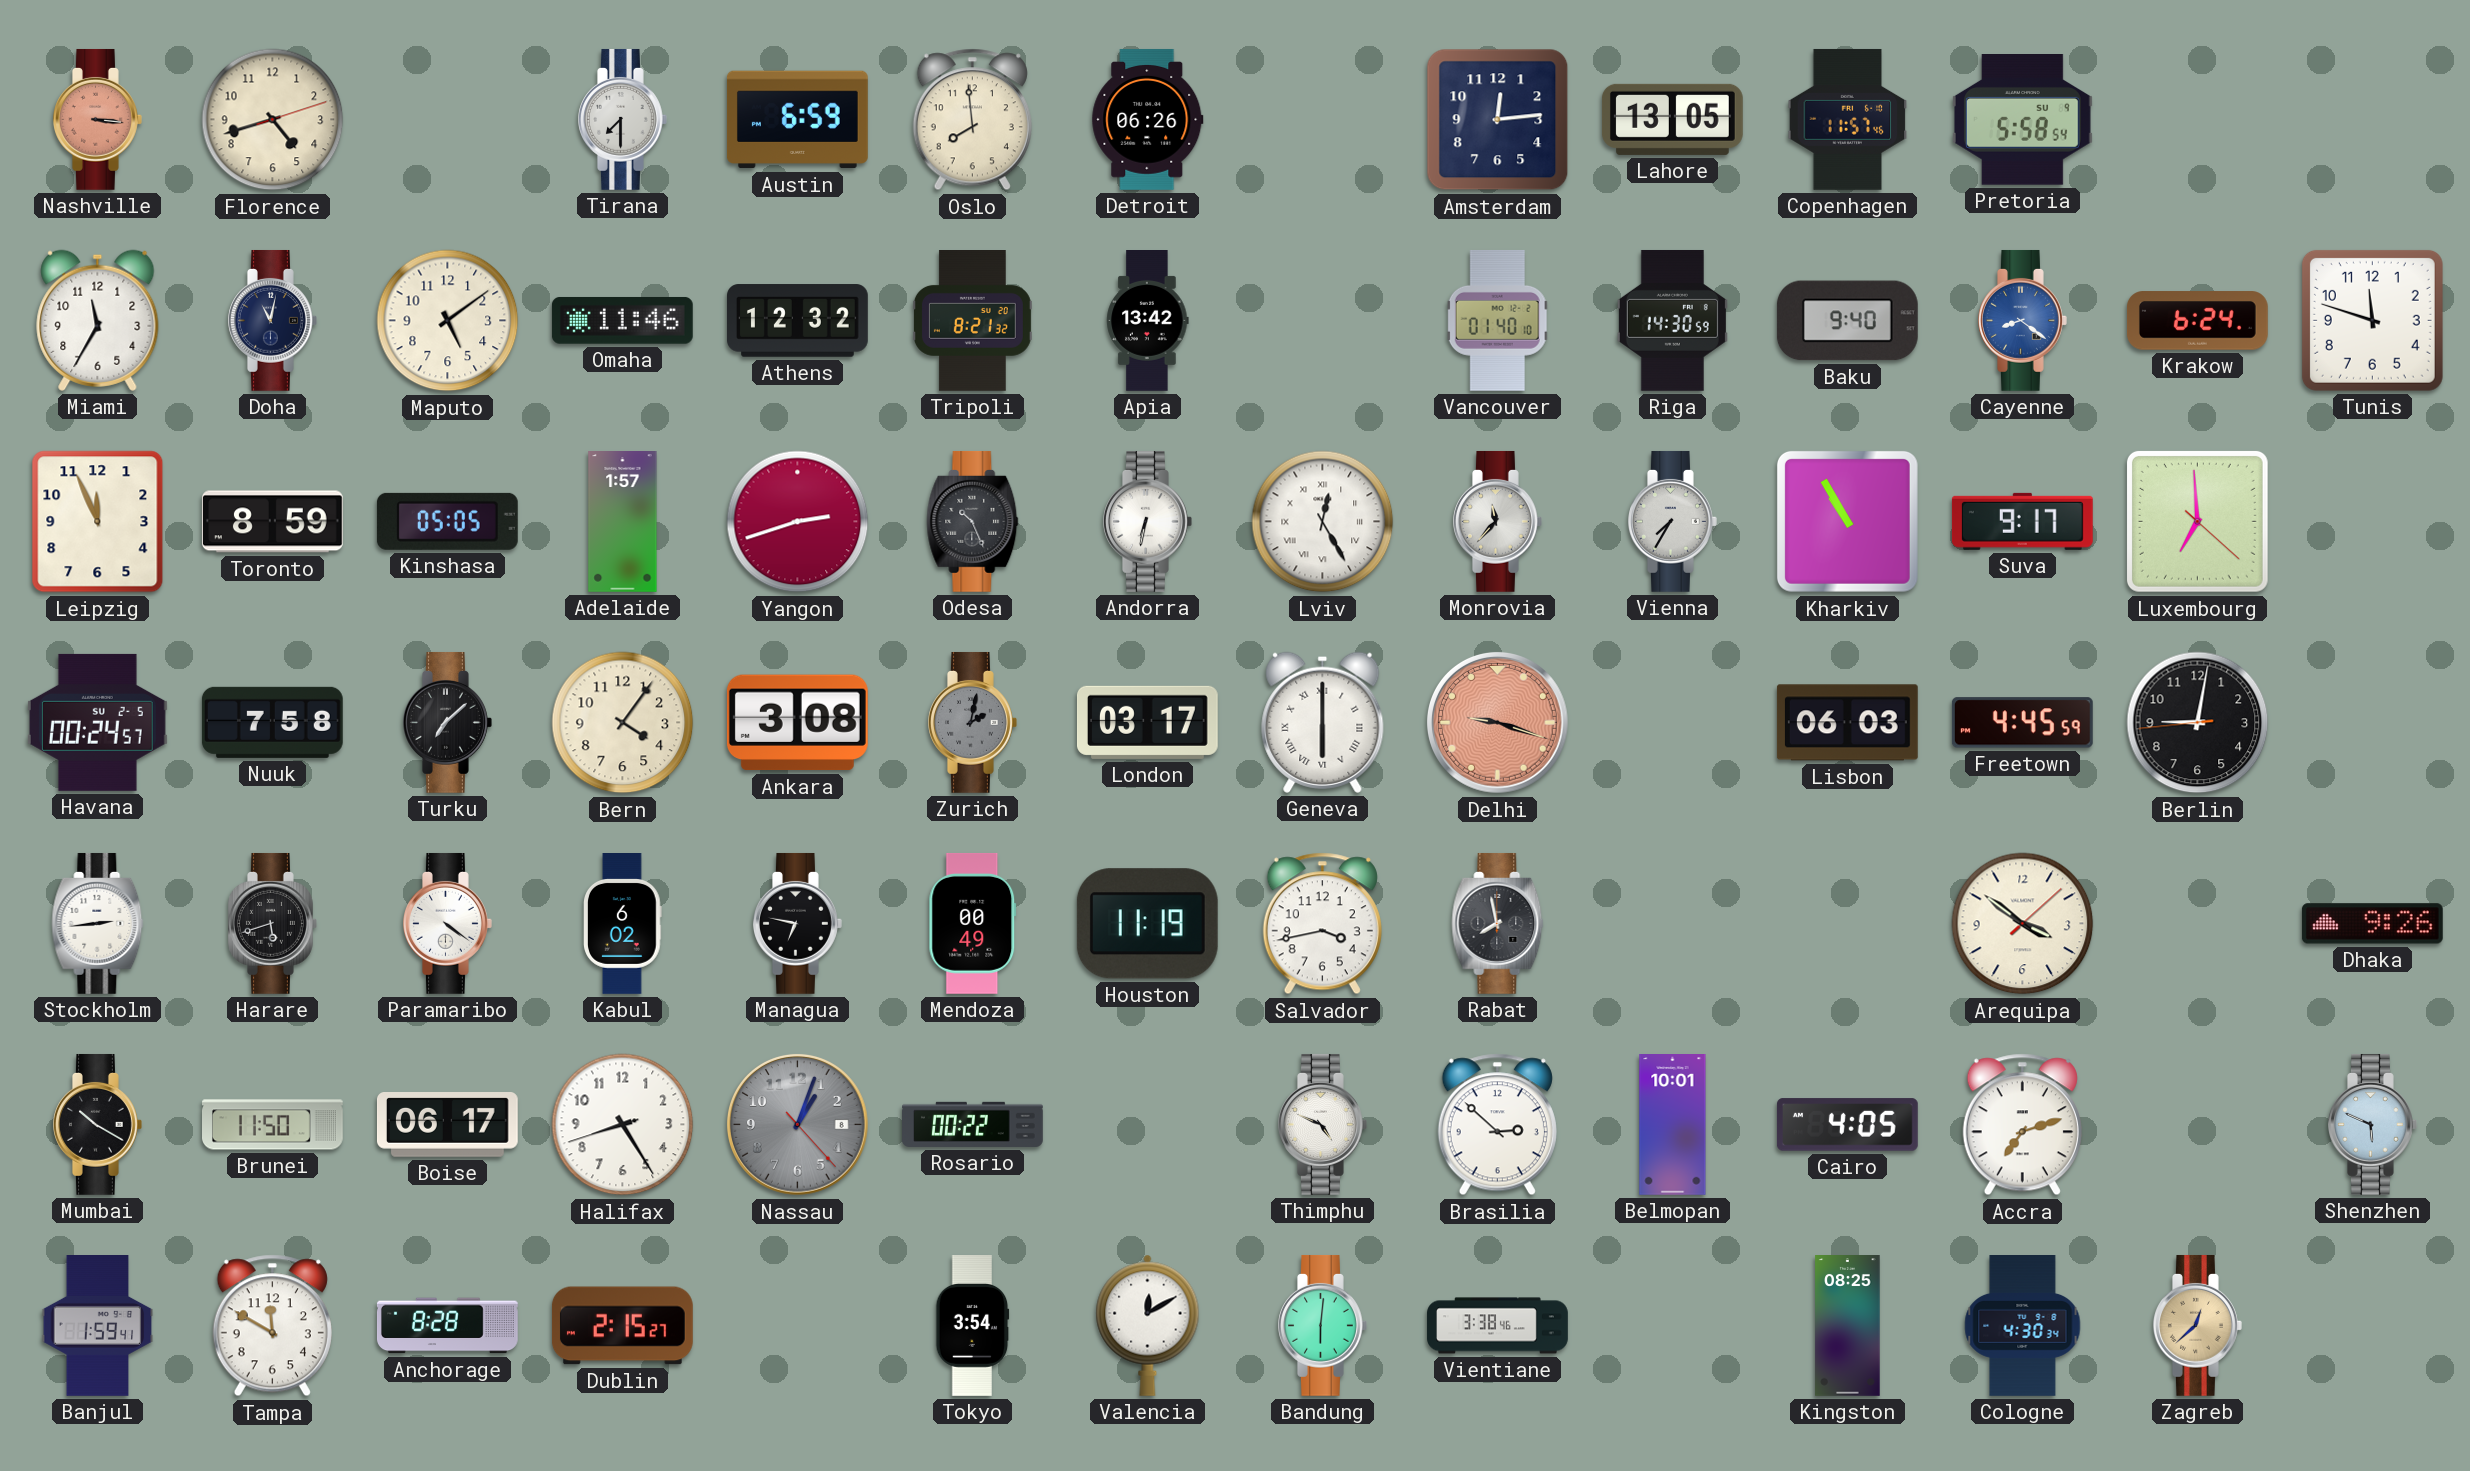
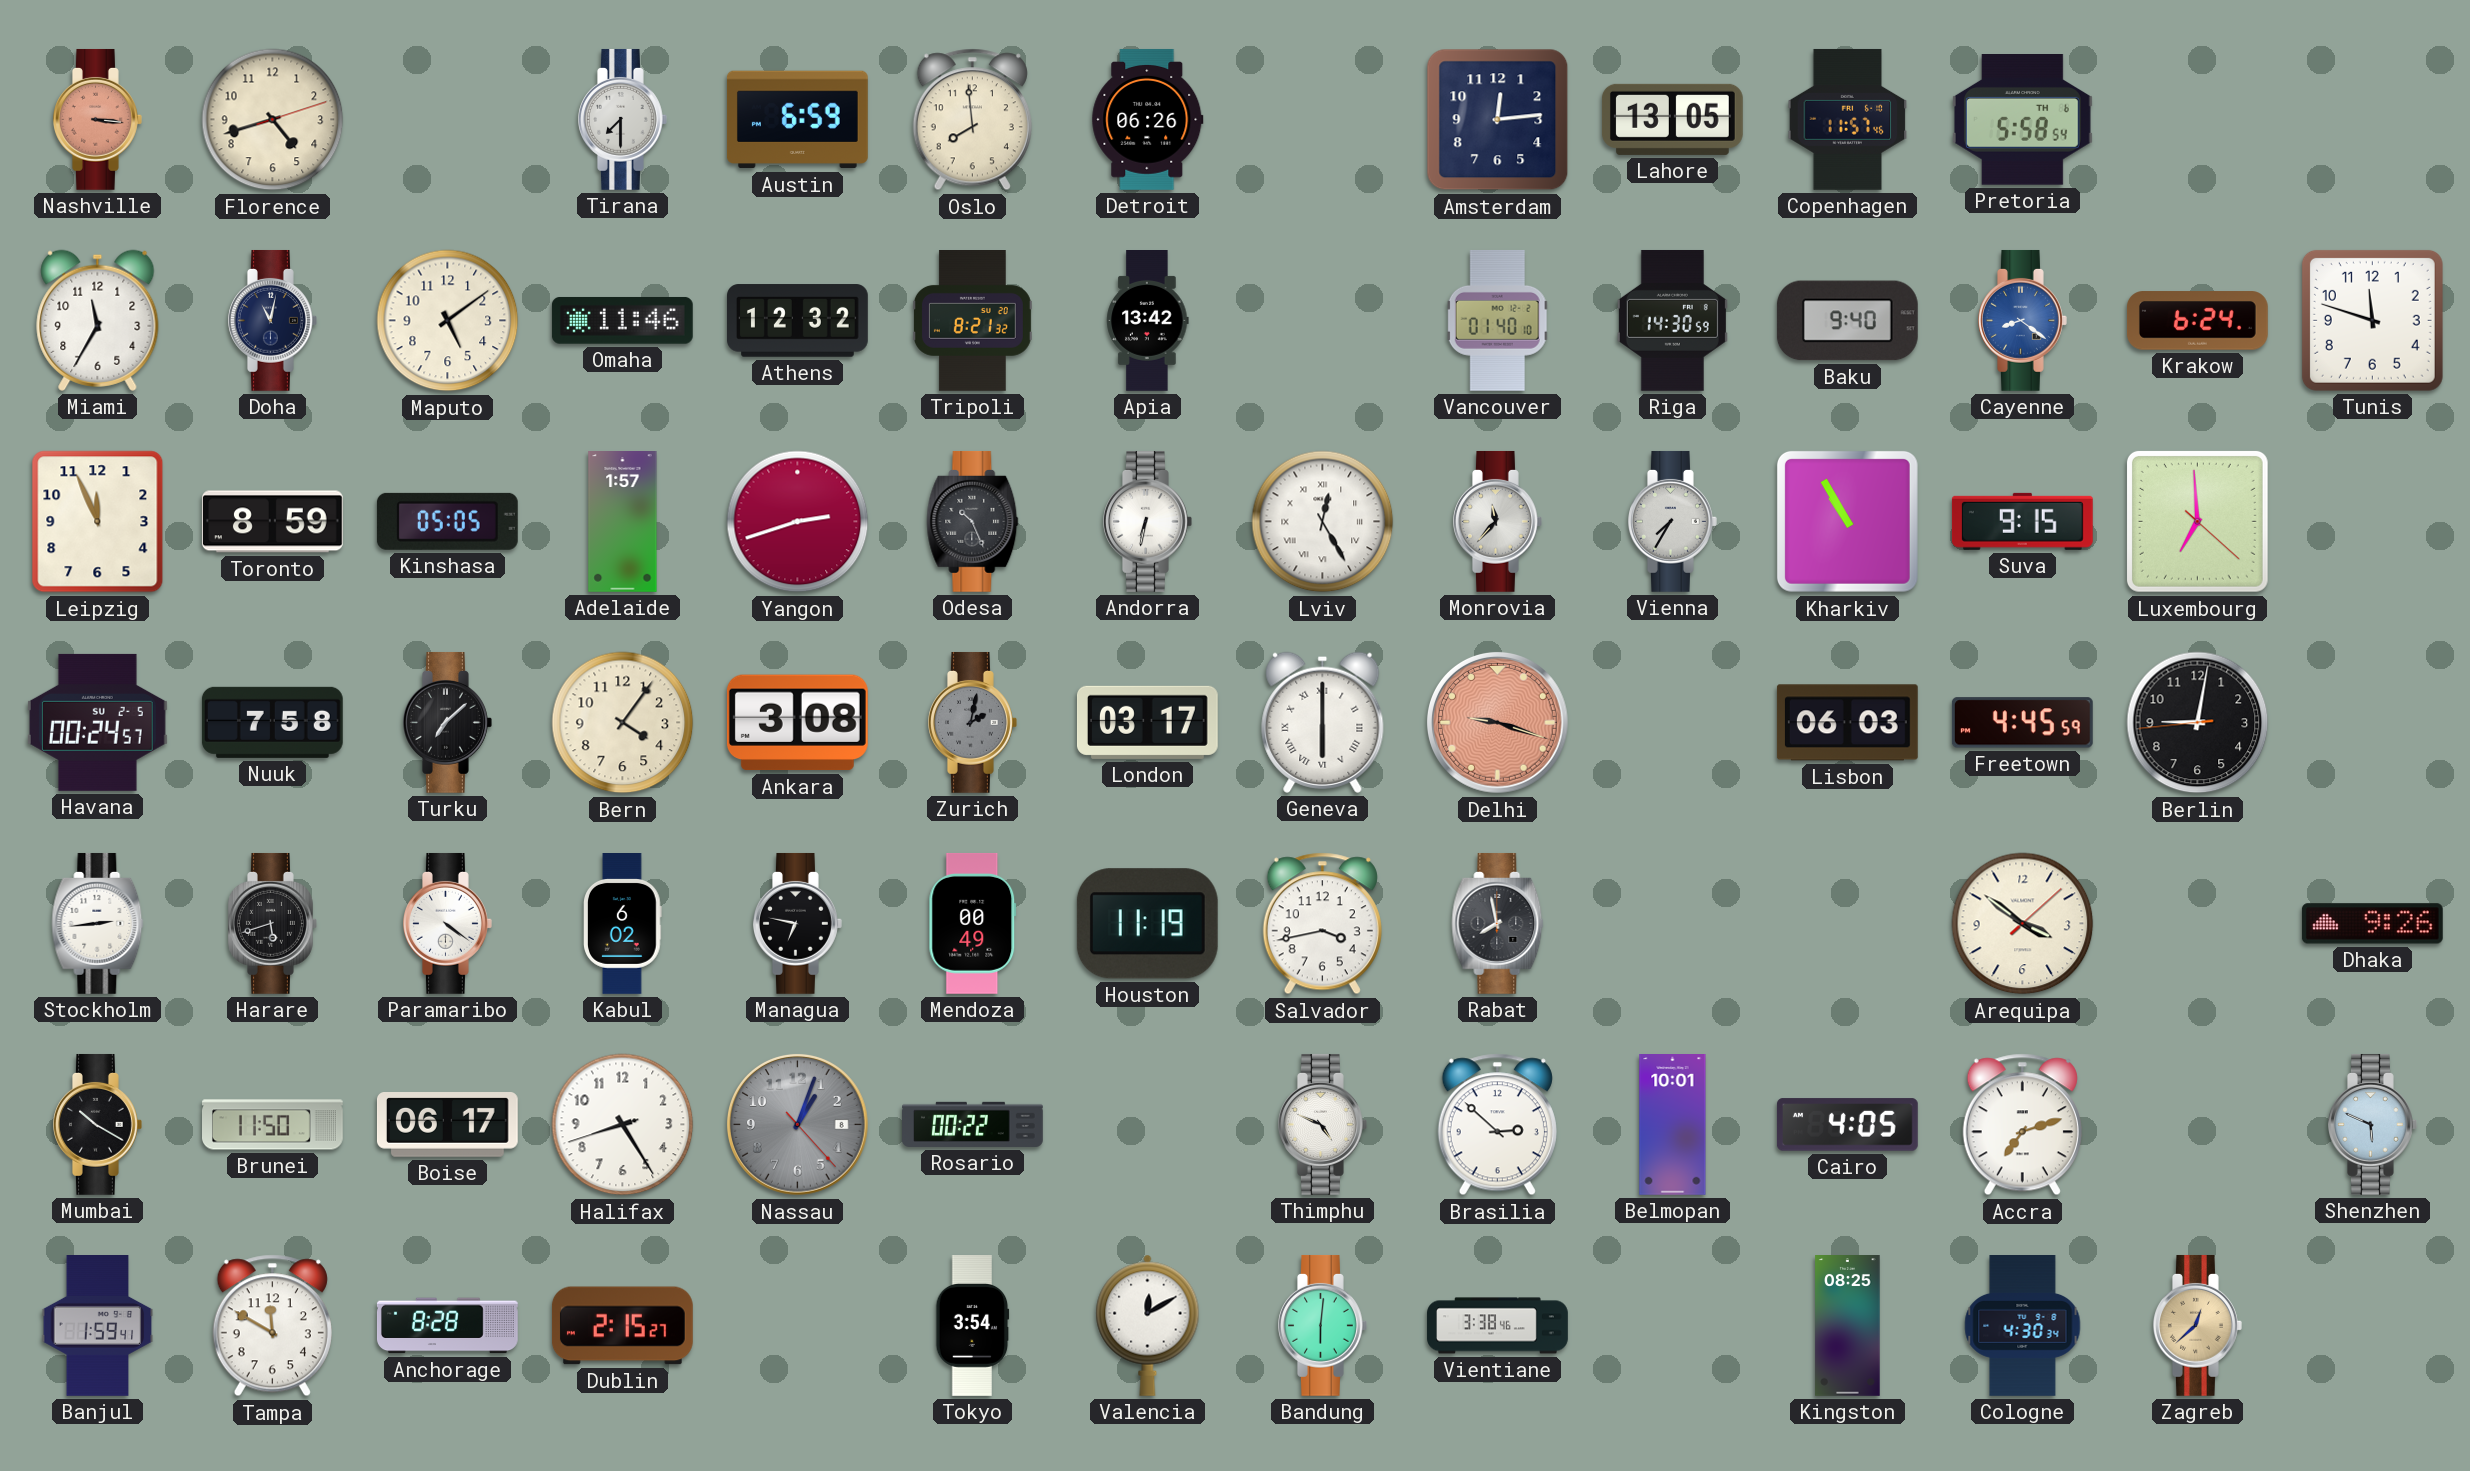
Pretoria date: SU 9 -> TH 6
Suva: 9:17 -> 9:15
